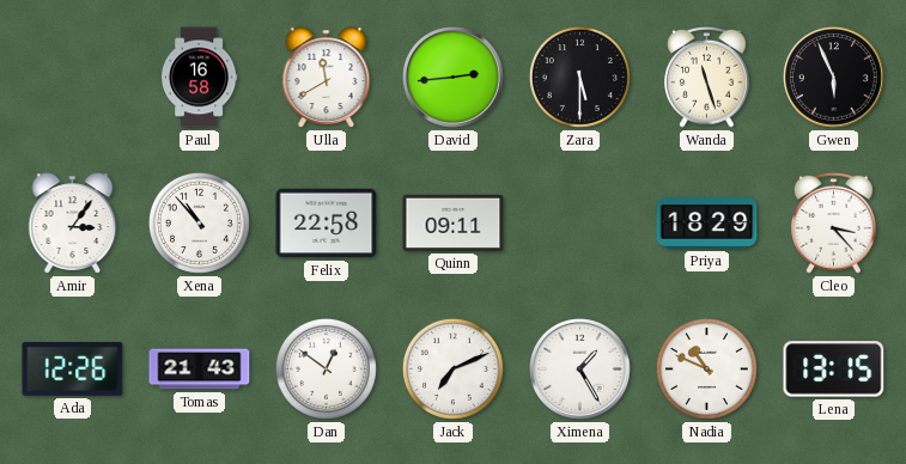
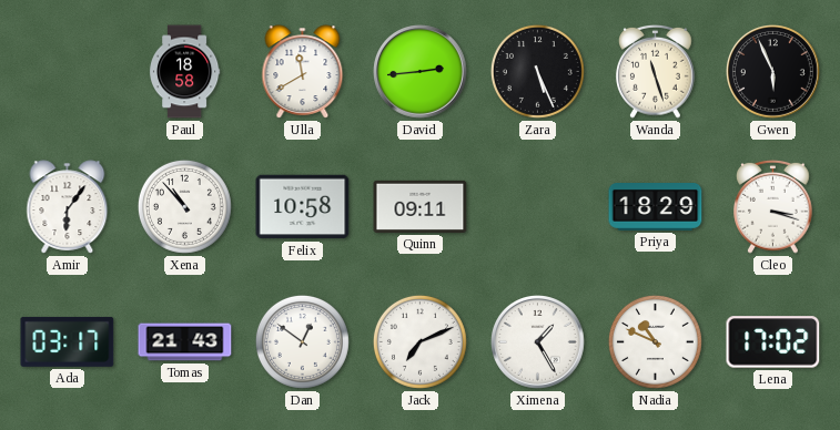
Paul: 16:58 -> 18:58
Zara: 5:30 -> 5:26
Amir: 3:06 -> 6:06
Felix: 22:58 -> 10:58
Cleo: 3:23 -> 3:18
Ada: 12:26 -> 03:17
Lena: 13:15 -> 17:02
